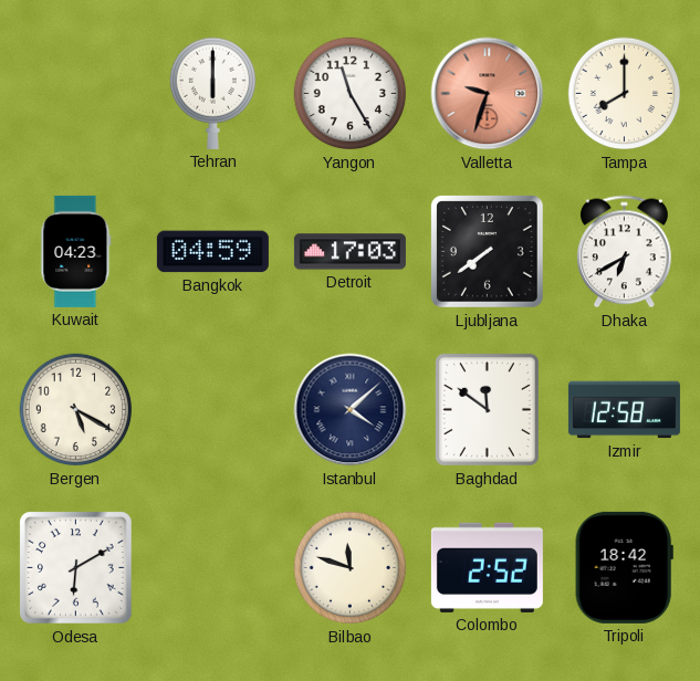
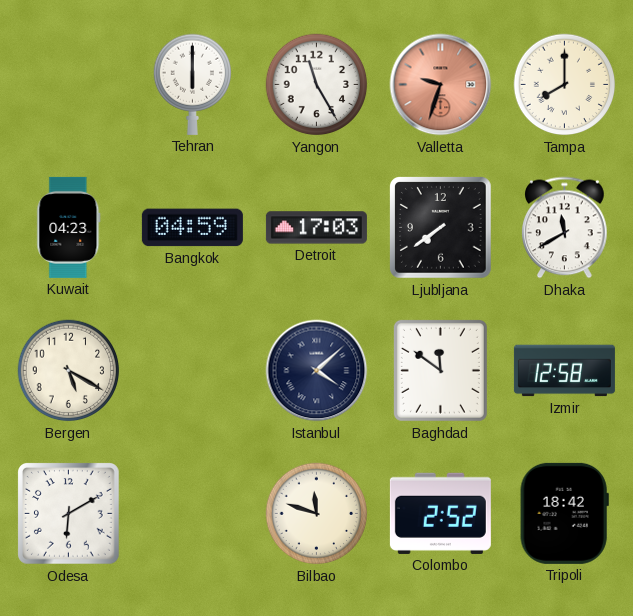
Dhaka: 6:40 -> 11:40
